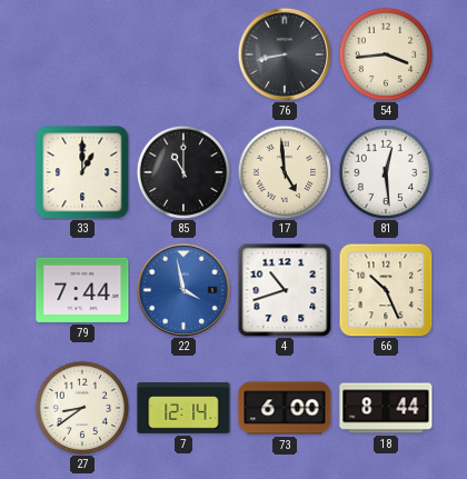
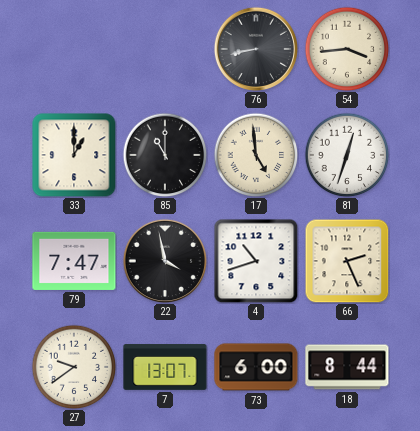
81: 12:29 -> 12:33
79: 7:44 -> 7:47
22 dial: blue -> black
66: 10:26 -> 2:26
27: 8:39 -> 9:39
7: 12:14 -> 13:07
